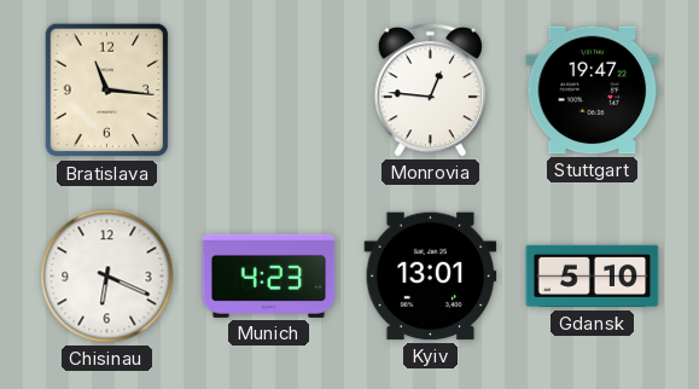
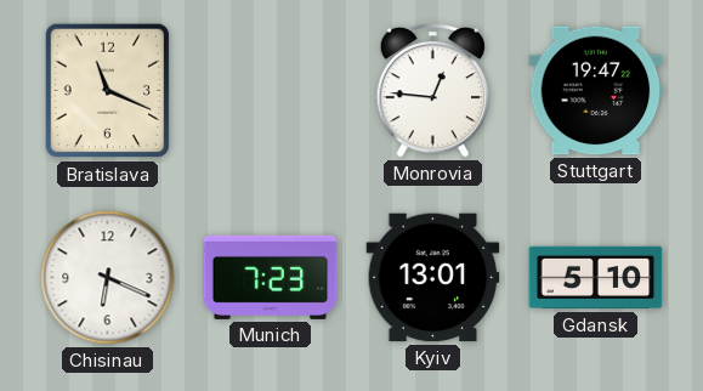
Bratislava: 11:16 -> 11:19
Munich: 4:23 -> 7:23
